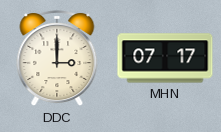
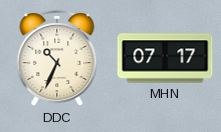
DDC: 3:00 -> 10:34
